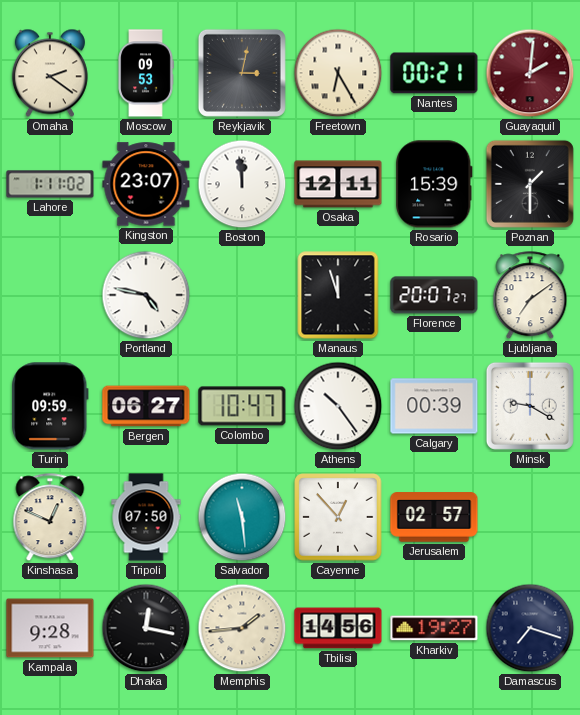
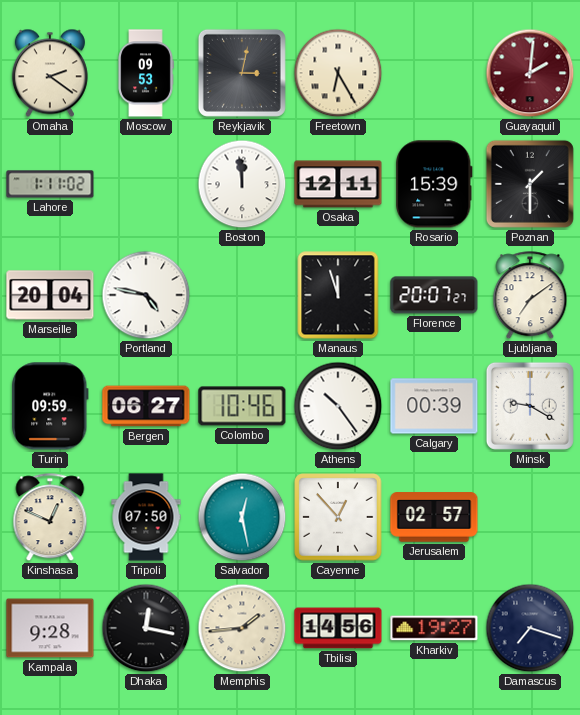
Nantes: 00:21 -> none
Kingston: 23:07 -> none
Marseille: none -> 20:04
Colombo: 10:47 -> 10:46
Salvador: 11:29 -> 12:28
